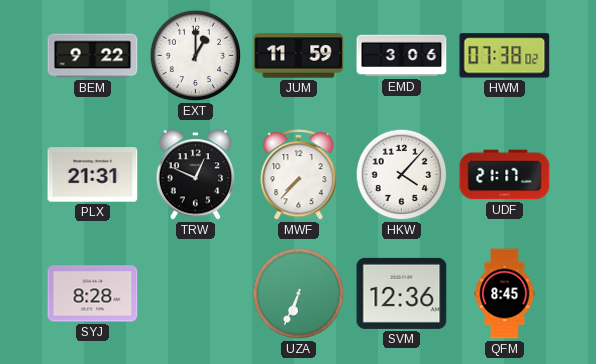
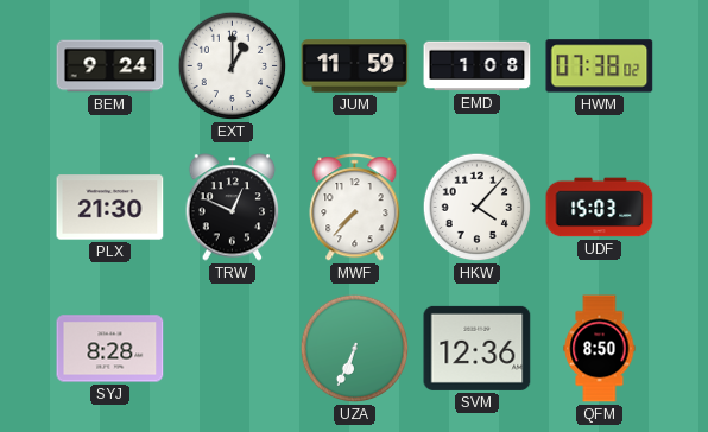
BEM: 9:22 -> 9:24
EMD: 3:06 -> 1:08
PLX: 21:31 -> 21:30
UDF: 21:17 -> 15:03
QFM: 8:45 -> 8:50
